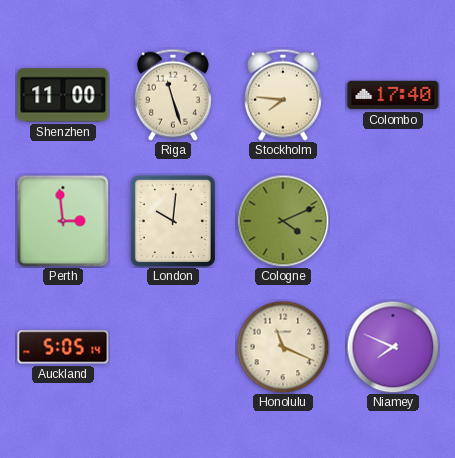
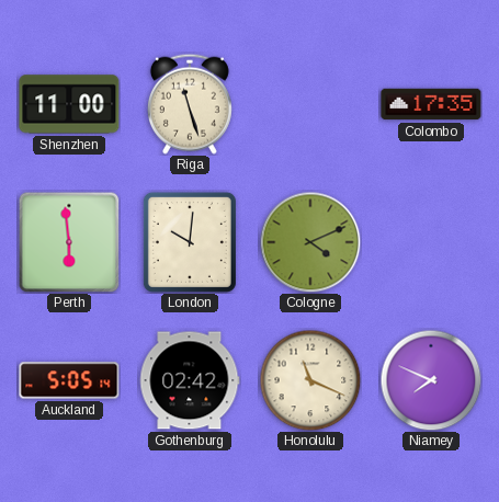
Stockholm: 7:46 -> none
Colombo: 17:40 -> 17:35
Perth: 2:59 -> 5:59
Gothenburg: none -> 02:42
